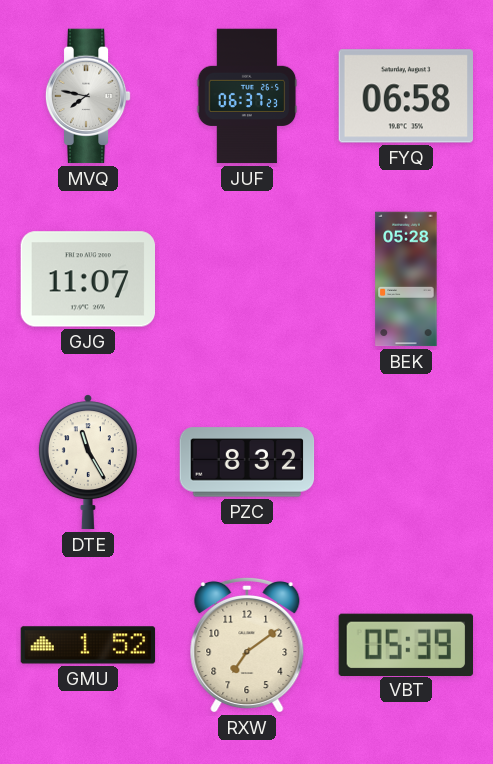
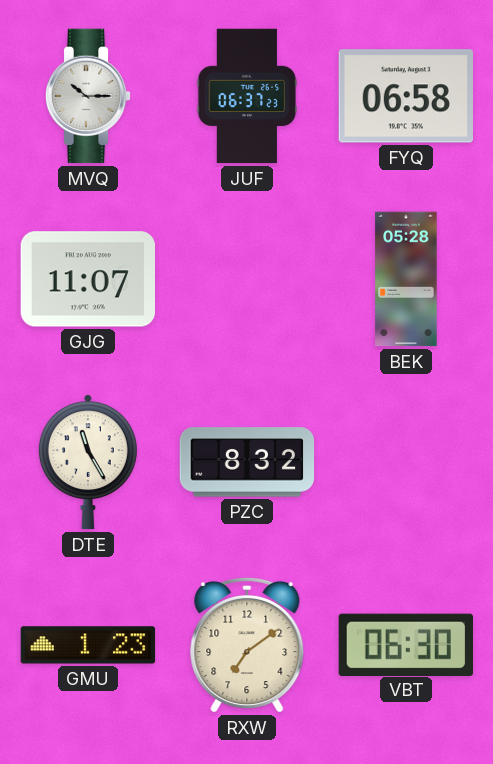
MVQ: 7:47 -> 10:15
GMU: 1:52 -> 1:23
VBT: 05:39 -> 06:30
